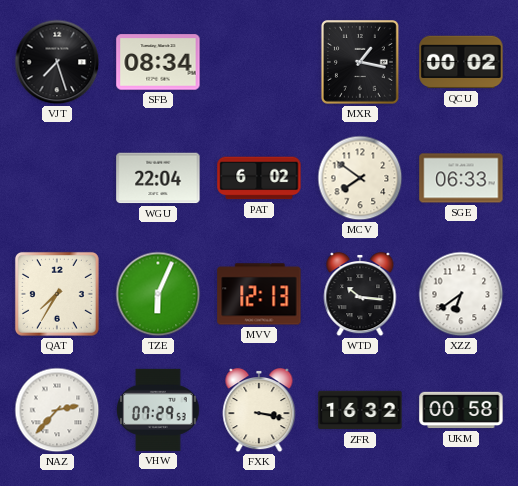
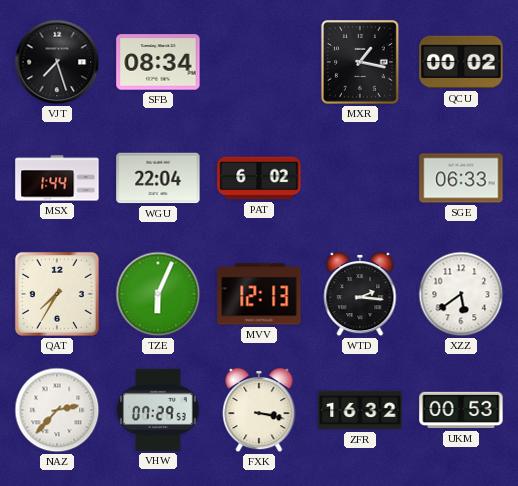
MSX: none -> 1:44
MCV: 7:51 -> none
WTD: 10:16 -> 2:16
XZZ: 6:39 -> 5:39
UKM: 00:58 -> 00:53
